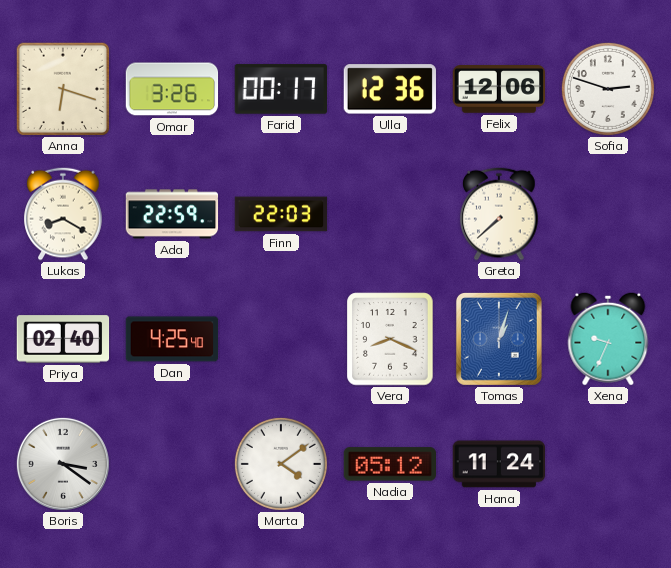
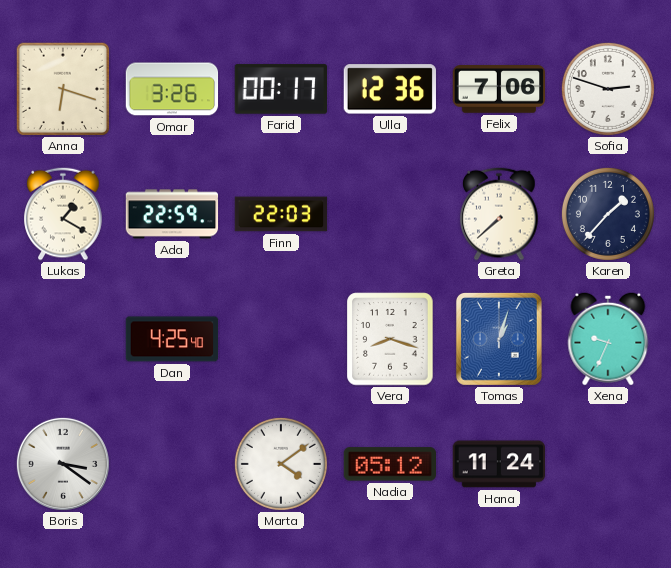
Felix: 12:06 -> 7:06
Lukas: 8:20 -> 1:20
Karen: none -> 1:37
Priya: 02:40 -> none
Vera: 8:19 -> 8:18
